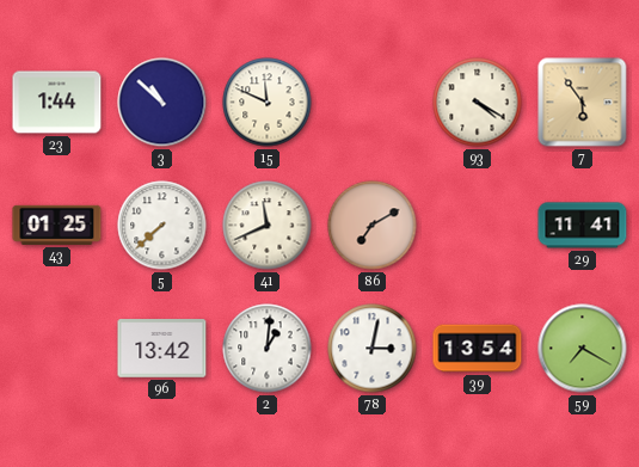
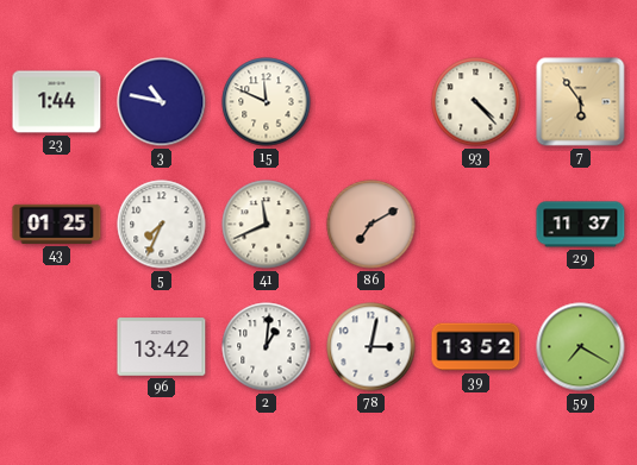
3: 10:52 -> 10:47
93: 4:20 -> 4:23
5: 7:38 -> 7:34
29: 11:41 -> 11:37
39: 13:54 -> 13:52
